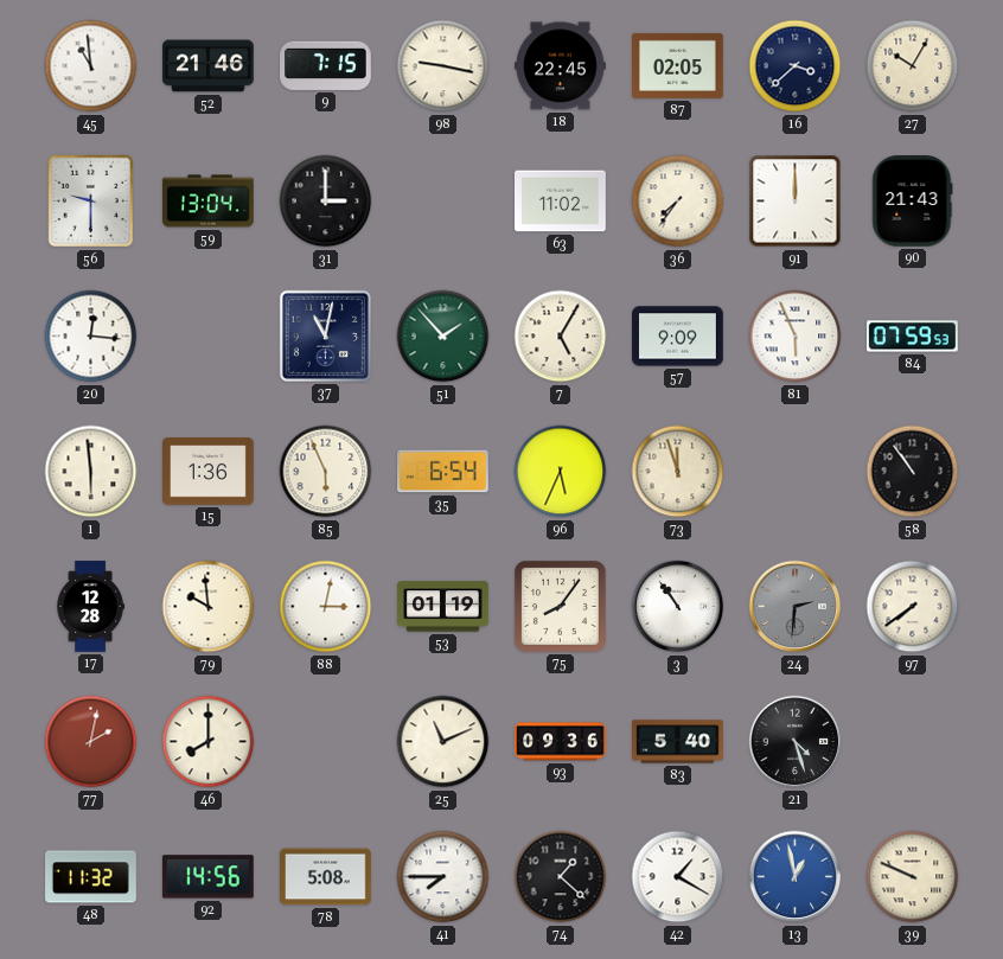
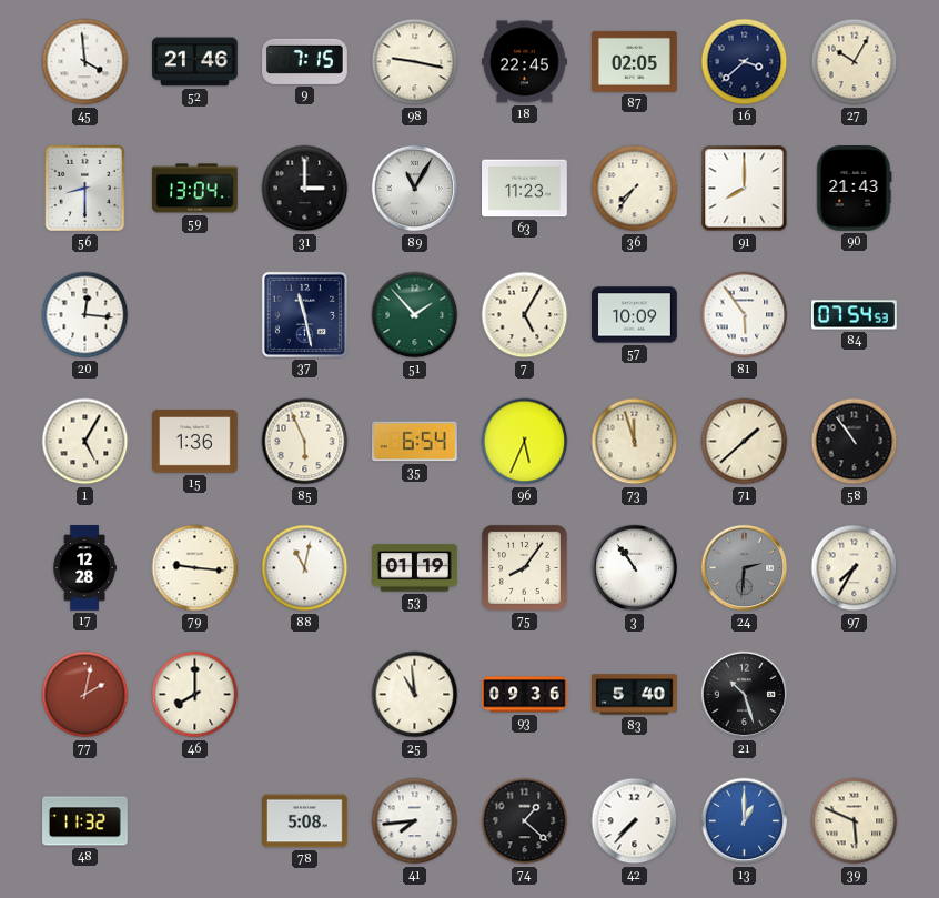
45: 10:59 -> 3:59
56: 9:30 -> 8:30
89: none -> 11:05
63: 11:02 -> 11:23
91: 12:00 -> 8:00
37: 11:02 -> 11:28
57: 9:09 -> 10:09
81: 5:56 -> 5:54
84: 07:59 -> 07:54
1: 5:59 -> 5:05
71: none -> 1:38
79: 9:59 -> 9:16
88: 3:02 -> 11:02
97: 7:39 -> 7:35
25: 11:11 -> 10:59
21: 4:27 -> 10:27
92: 14:56 -> none
41: 7:45 -> 7:44
42: 1:20 -> 7:37
13: 12:58 -> 1:00
39: 9:49 -> 5:49
